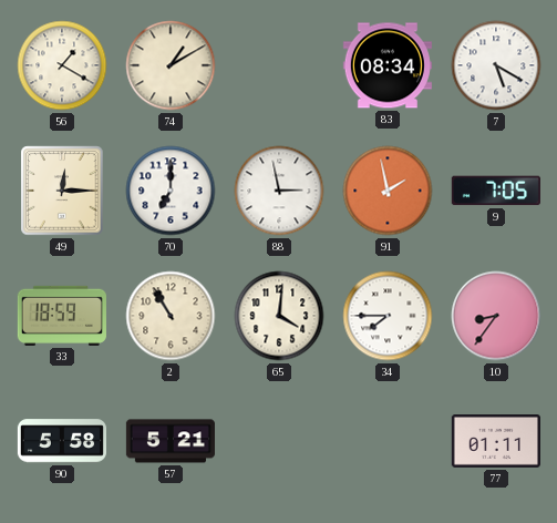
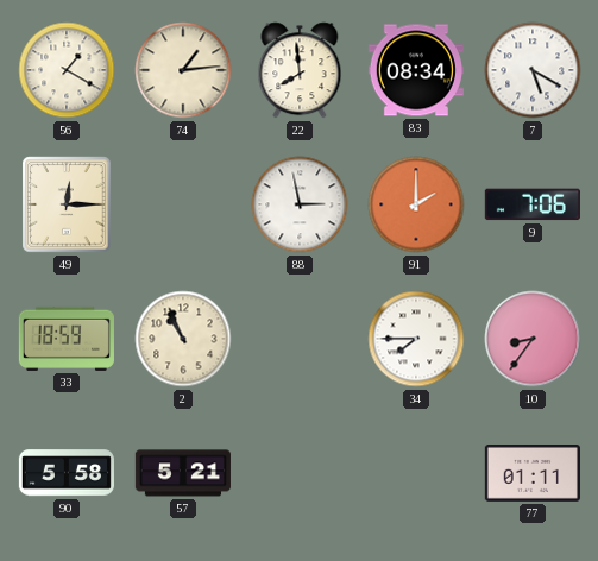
74: 1:10 -> 1:14
22: none -> 7:59
70: 7:00 -> none
91: 1:58 -> 2:00
9: 7:05 -> 7:06
2: 10:55 -> 10:56
65: 4:01 -> none
